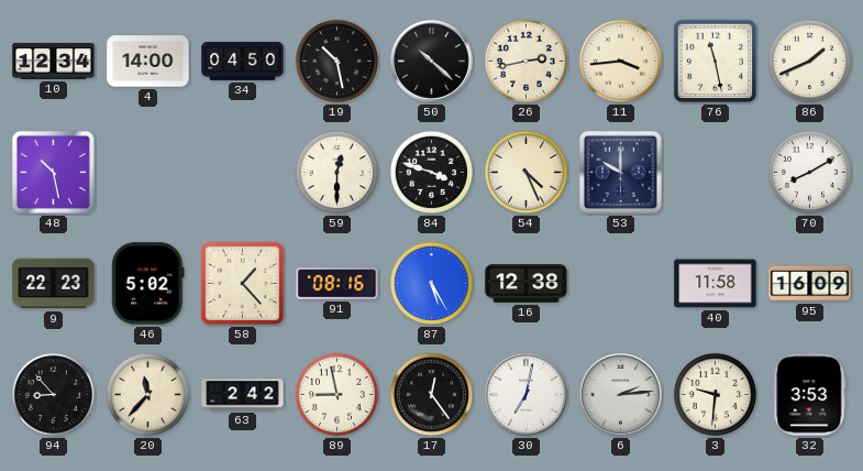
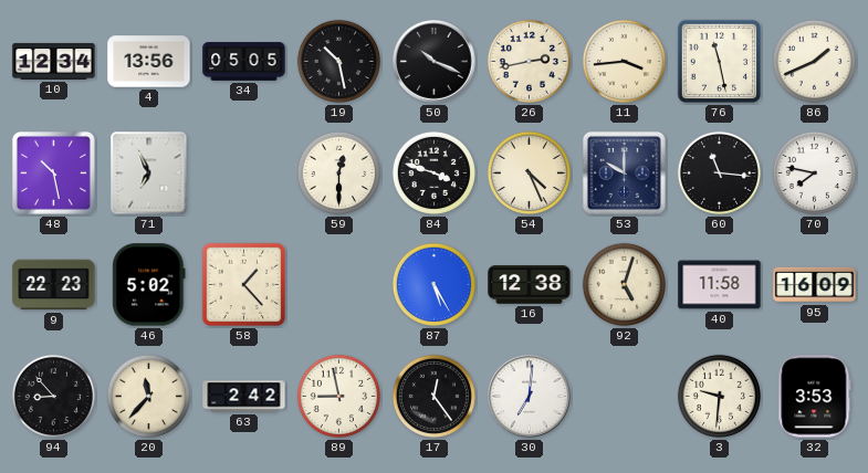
4: 14:00 -> 13:56
34: 04:50 -> 05:05
50: 10:22 -> 10:19
71: none -> 6:56
60: none -> 11:16
70: 8:10 -> 7:47
91: 08:16 -> none
92: none -> 5:03
30: 7:02 -> 7:01
6: 2:14 -> none
